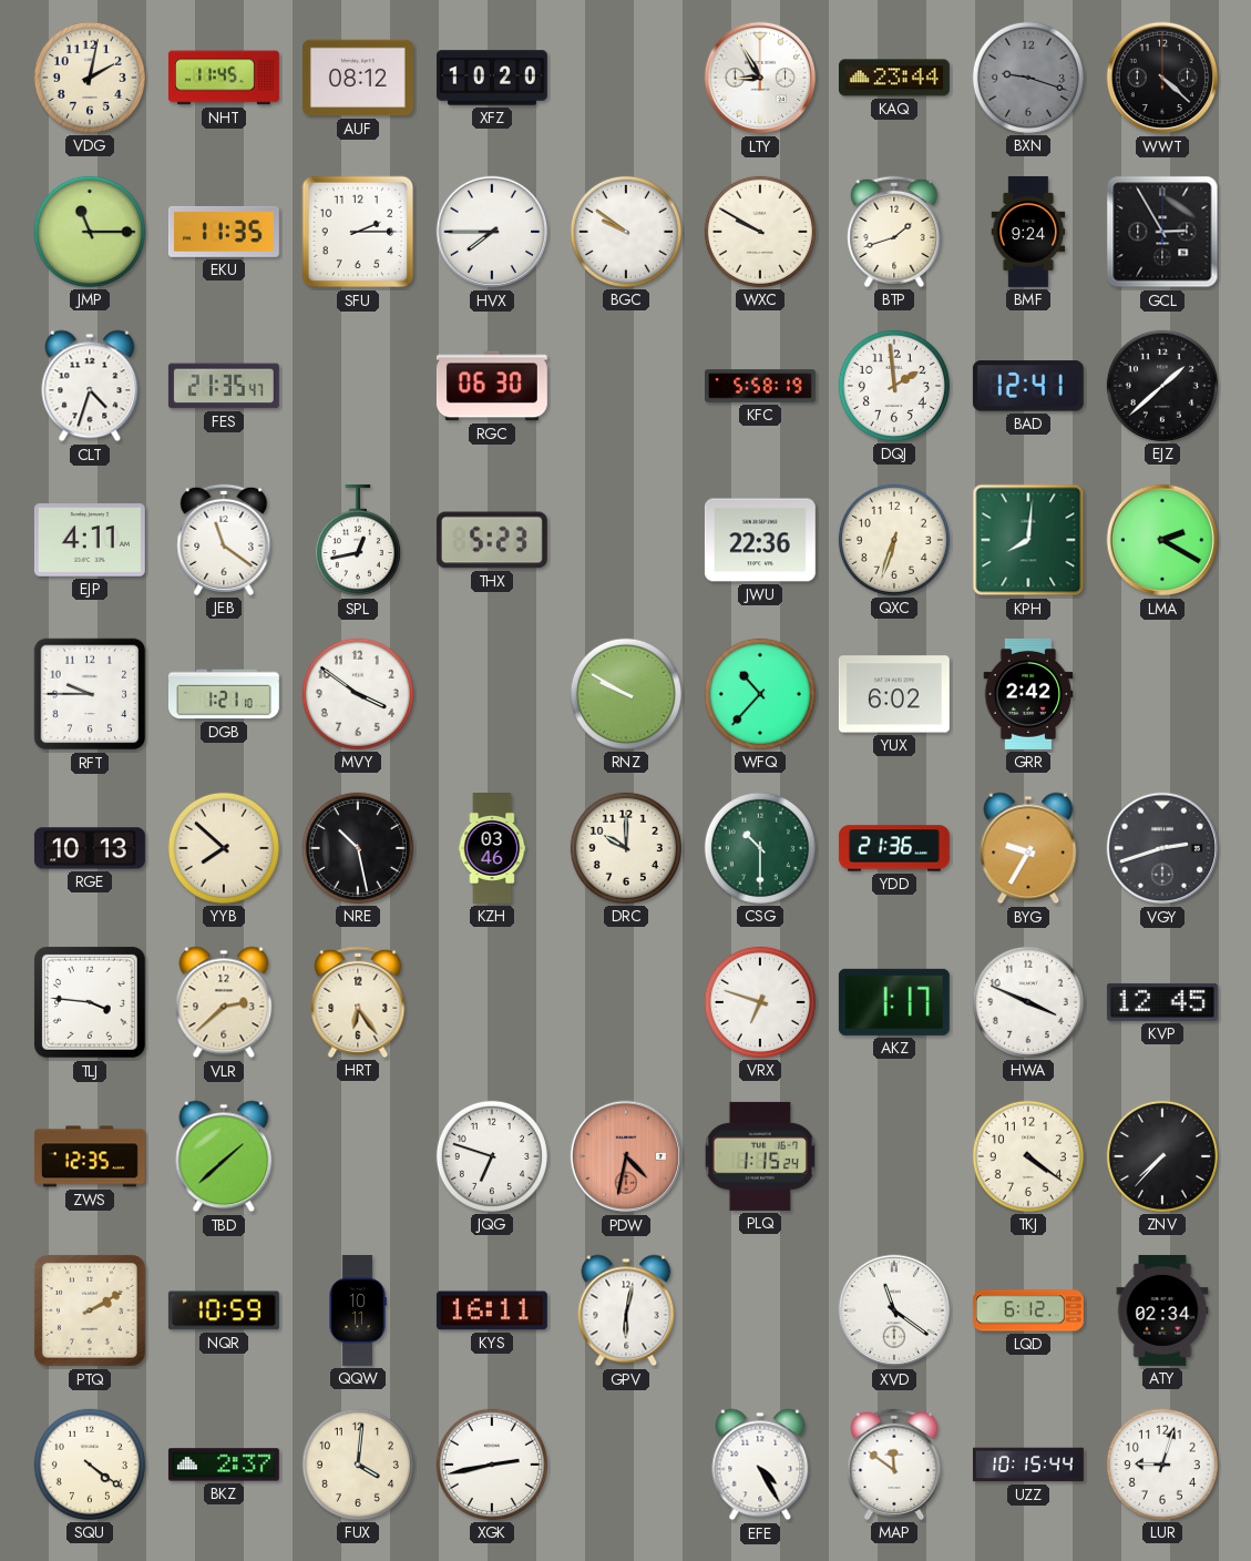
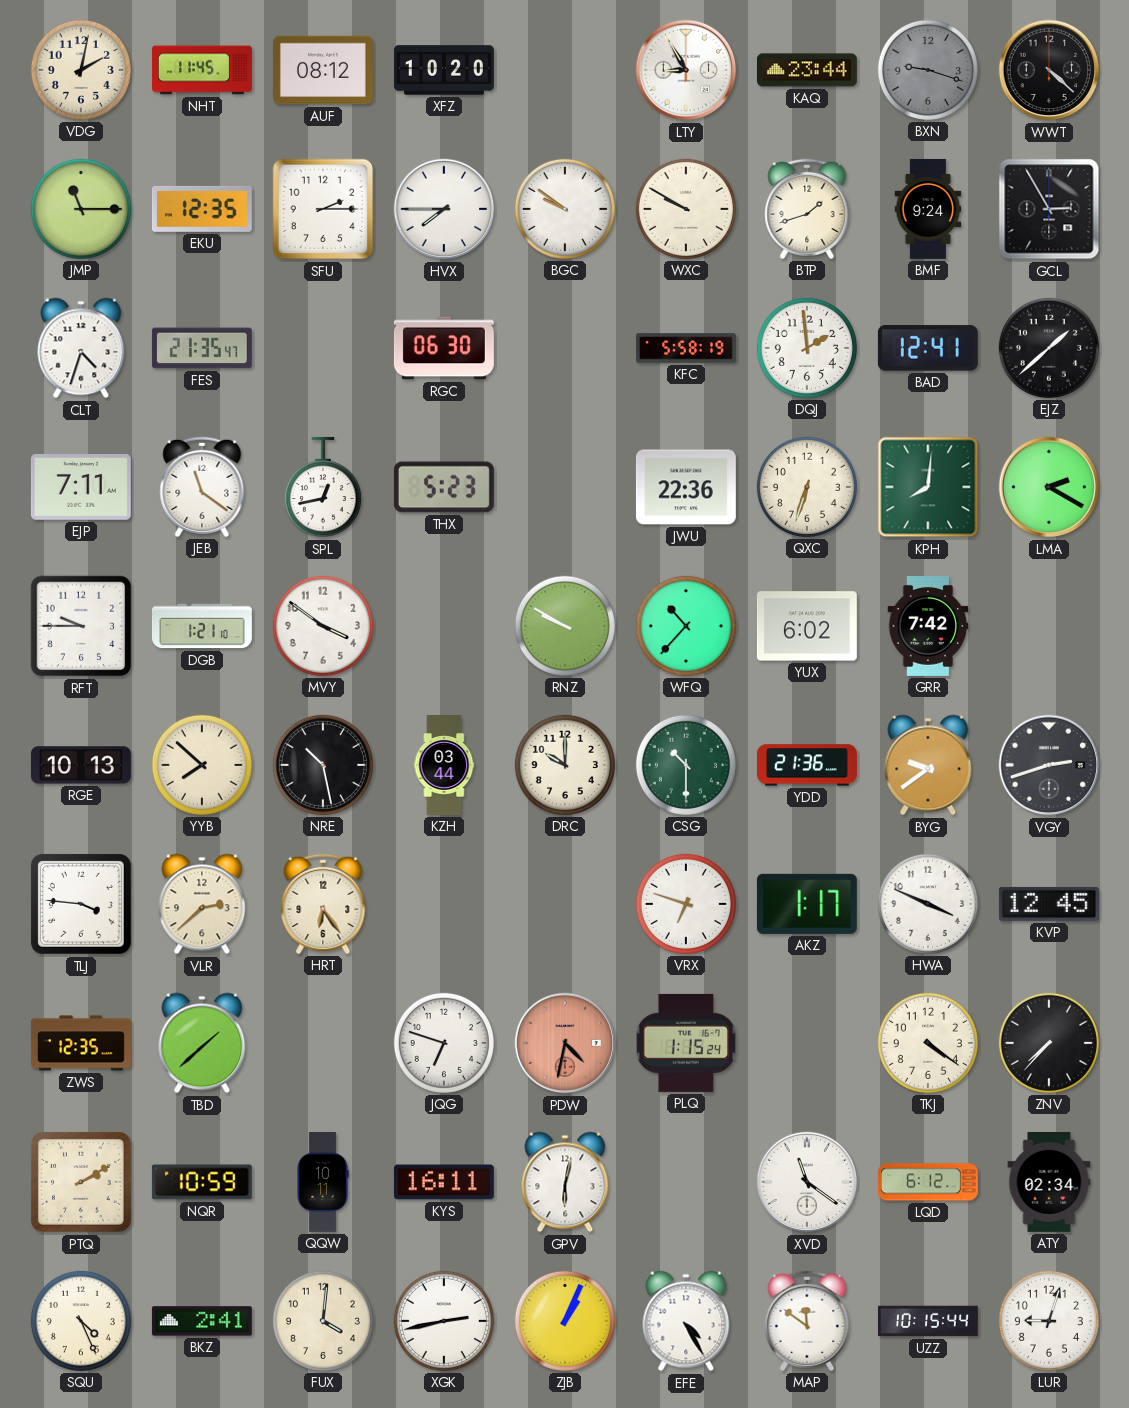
EKU: 11:35 -> 12:35
EJP: 4:11 -> 7:11
GRR: 2:42 -> 7:42
KZH: 03:46 -> 03:44
BYG: 9:35 -> 9:39
SQU: 4:21 -> 4:26
BKZ: 2:37 -> 2:41
ZJB: none -> 1:04
